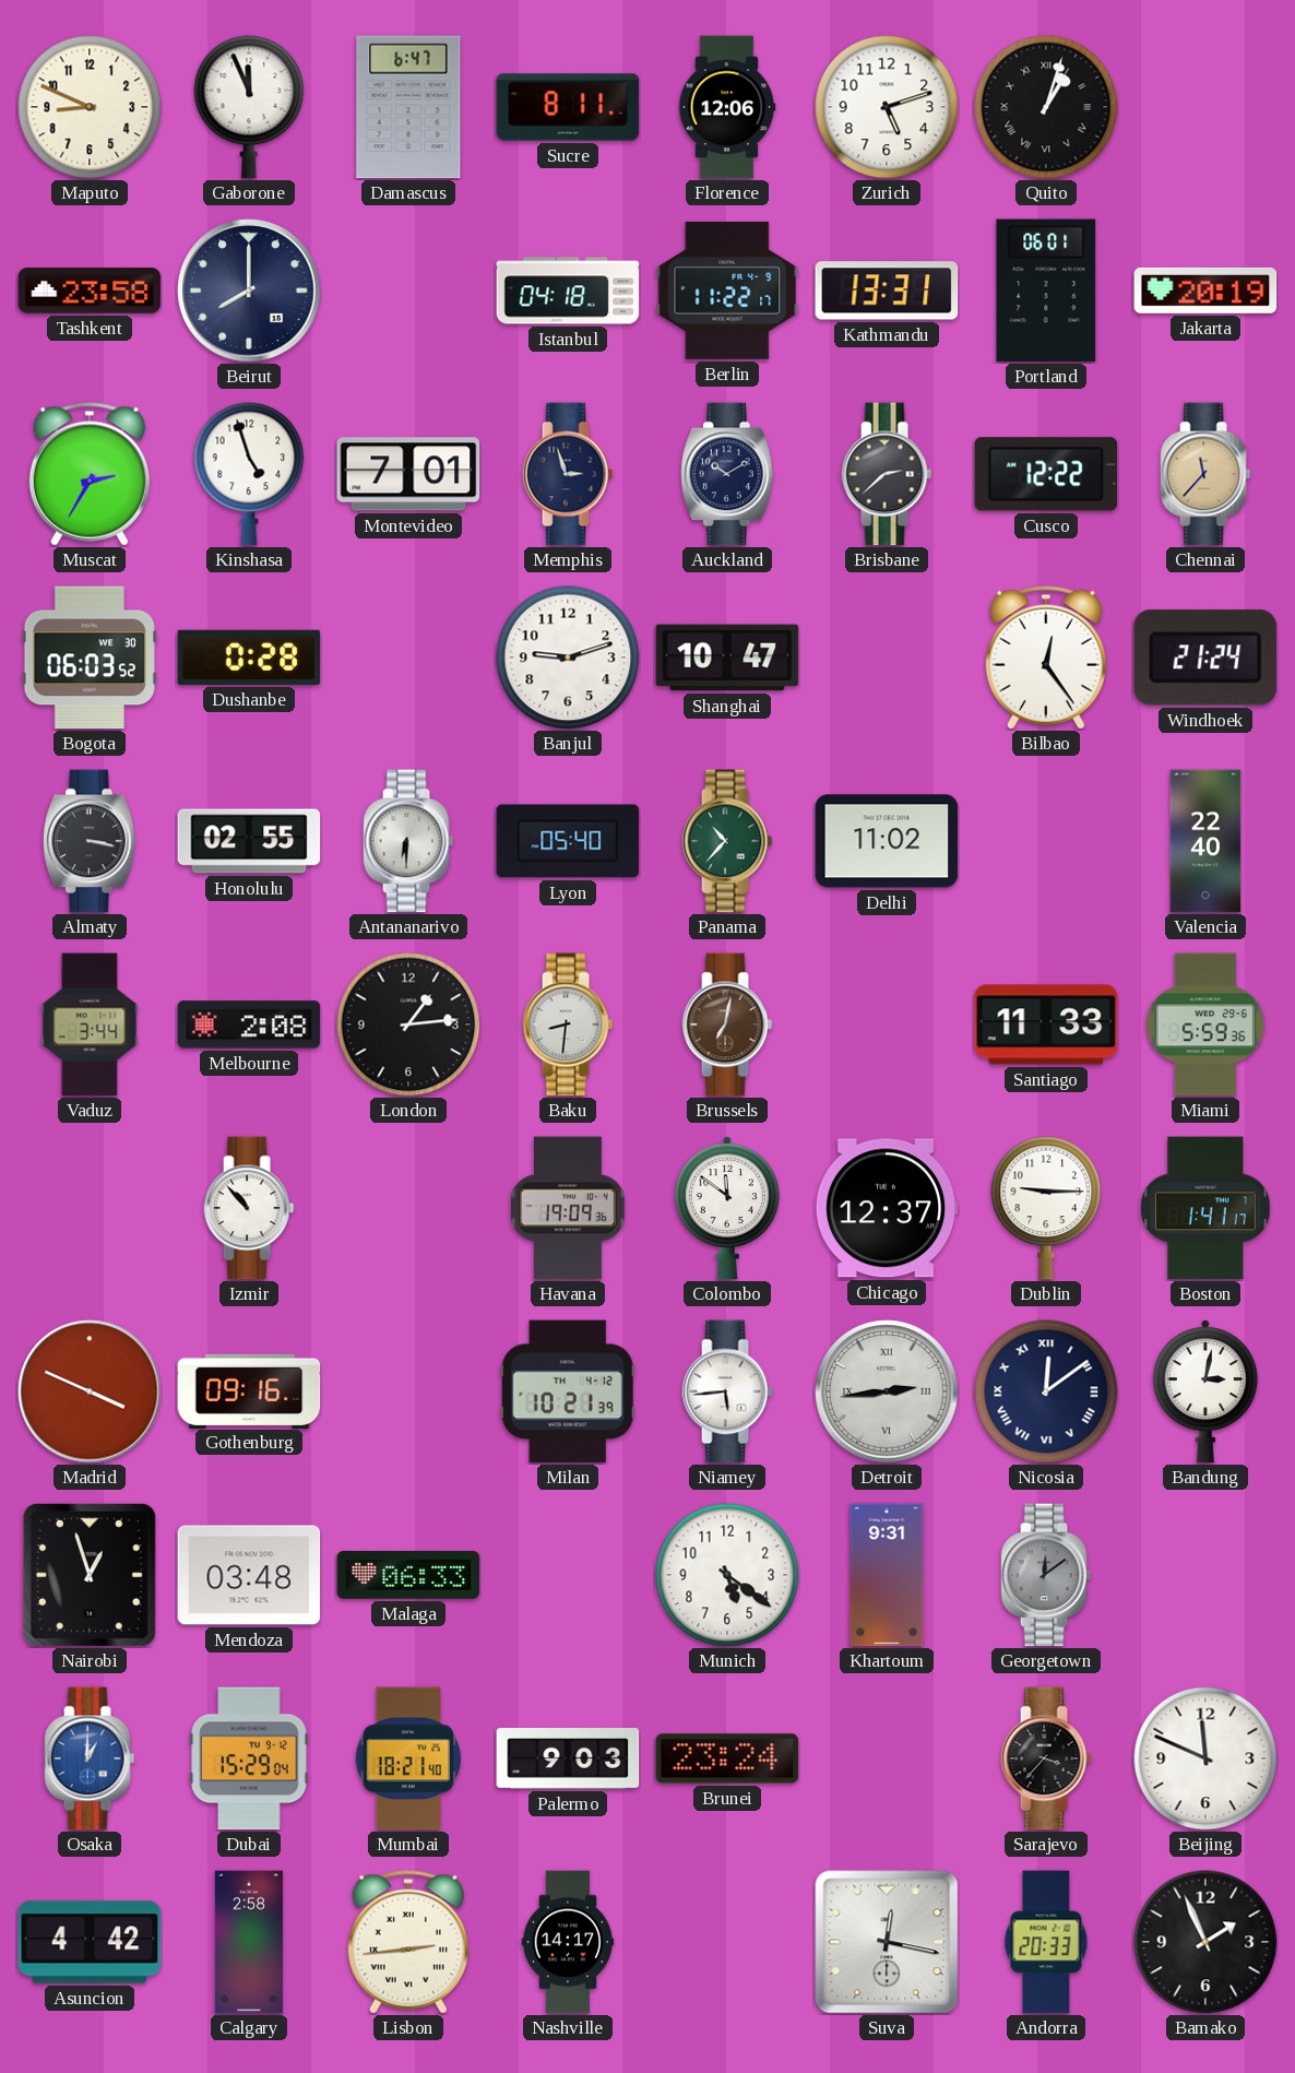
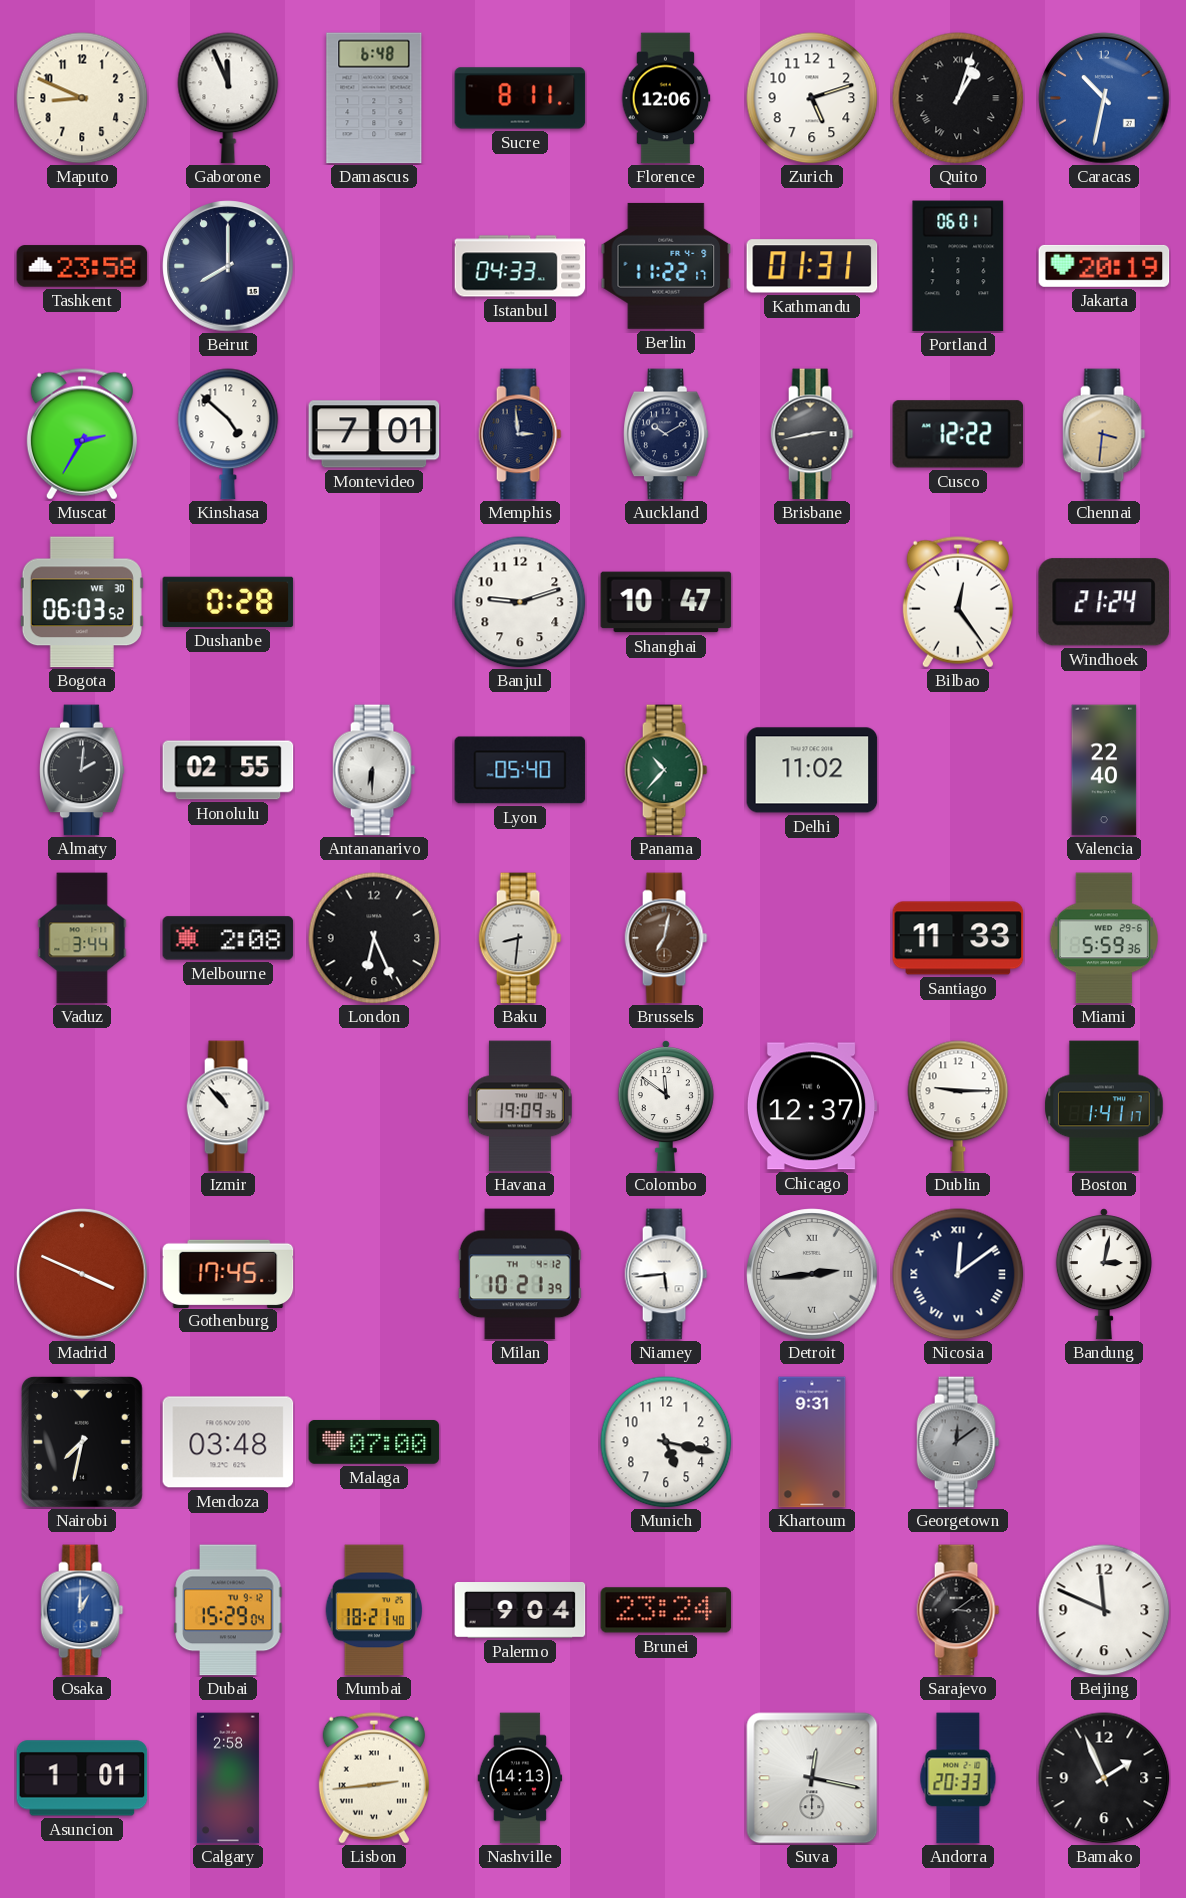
Damascus: 6:47 -> 6:48
Caracas: none -> 10:32
Istanbul: 04:18 -> 04:33
Kathmandu: 13:31 -> 01:31
Kinshasa: 4:57 -> 4:52
Memphis: 2:57 -> 2:59
Brisbane: 2:38 -> 2:43
Chennai: 11:37 -> 3:31
Almaty: 3:17 -> 2:01
London: 1:14 -> 6:26
Gothenburg: 09:16 -> 17:45
Nairobi: 12:57 -> 7:32
Malaga: 06:33 -> 07:00
Munich: 5:21 -> 5:17
Palermo: 9:03 -> 9:04
Sarajevo: 3:37 -> 3:09
Asuncion: 4:42 -> 1:01
Nashville: 14:17 -> 14:13
